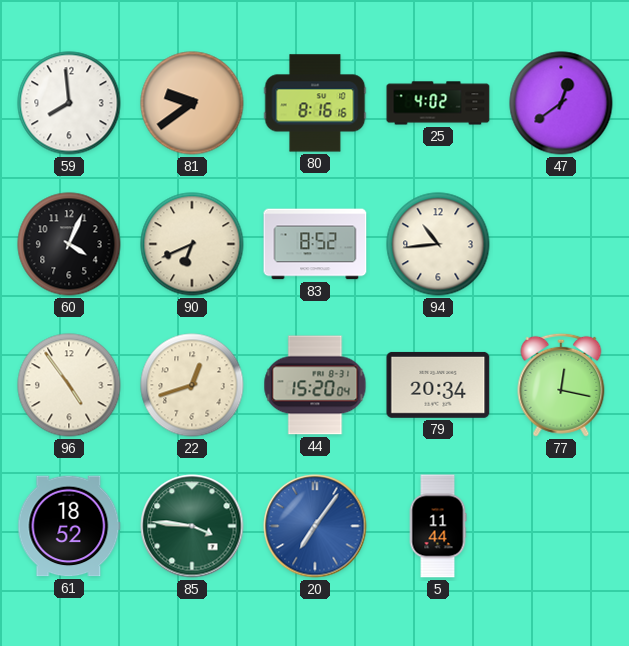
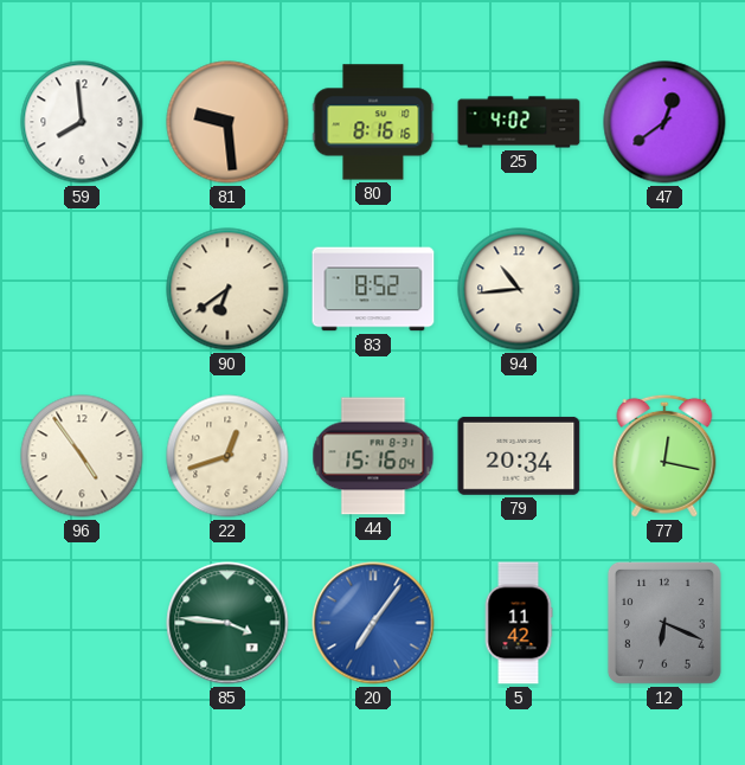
81: 9:39 -> 9:29
60: 4:04 -> none
90: 6:41 -> 6:39
44: 15:20 -> 15:16
61: 18:52 -> none
5: 11:44 -> 11:42
12: none -> 6:19
